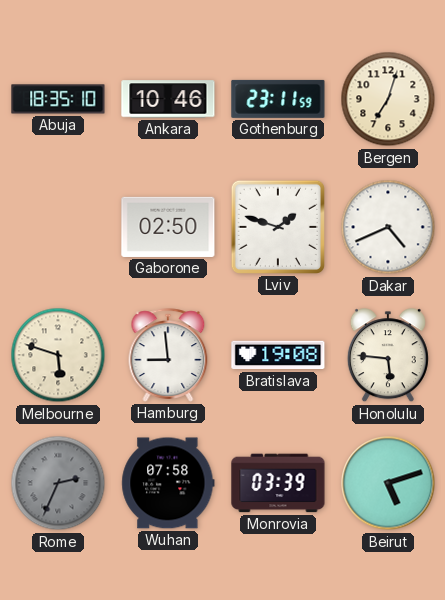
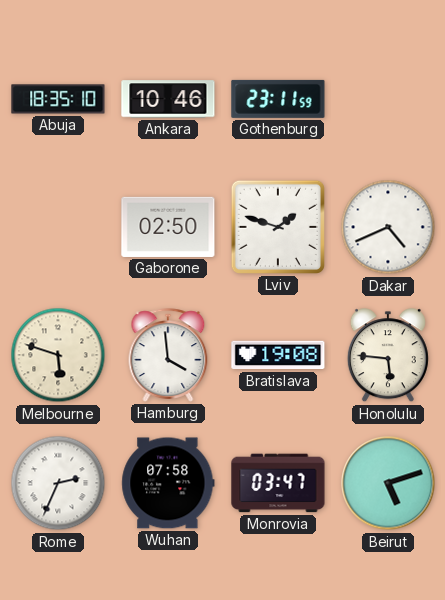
Bergen: 7:03 -> none
Hamburg: 8:59 -> 3:59
Rome dial: grey -> white
Monrovia: 03:39 -> 03:47
